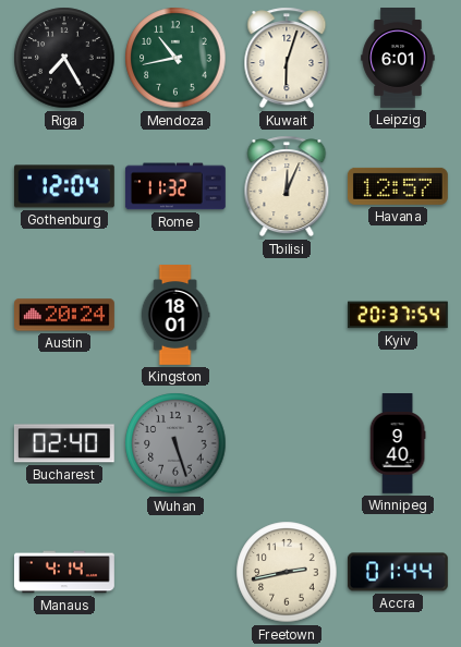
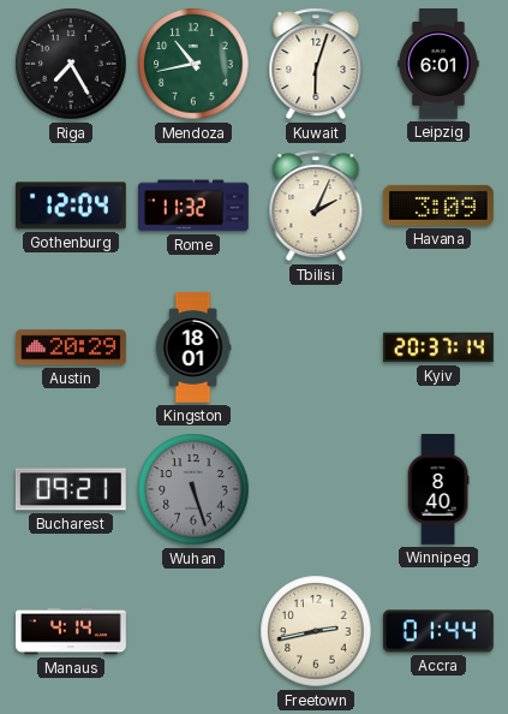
Tbilisi: 12:04 -> 2:04
Havana: 12:57 -> 3:09
Austin: 20:24 -> 20:29
Kyiv: 20:37:54 -> 20:37:14
Bucharest: 02:40 -> 09:21
Winnipeg: 9:40 -> 8:40
